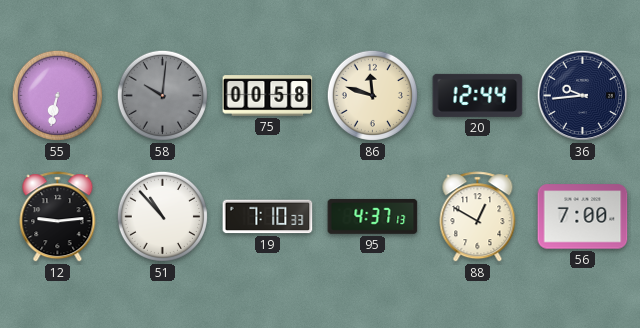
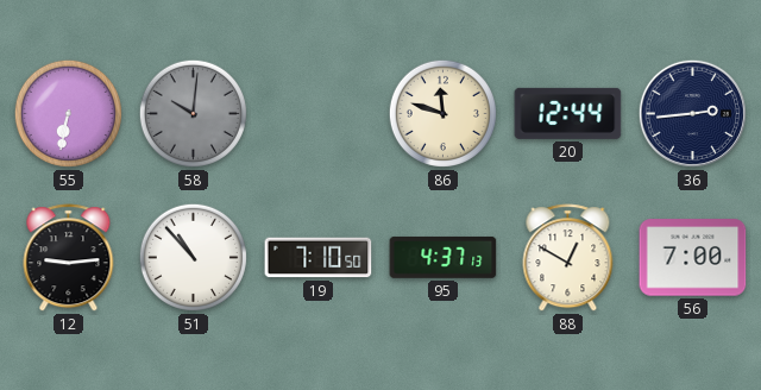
75: 00:58 -> none
36: 9:44 -> 2:44
19: 7:10:33 -> 7:10:50
